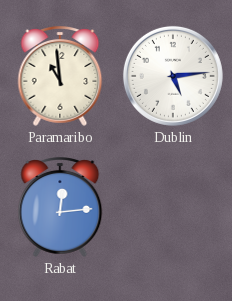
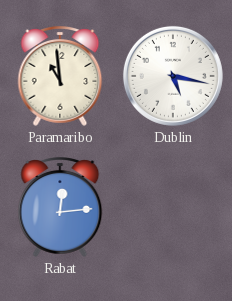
Dublin: 5:14 -> 5:17
